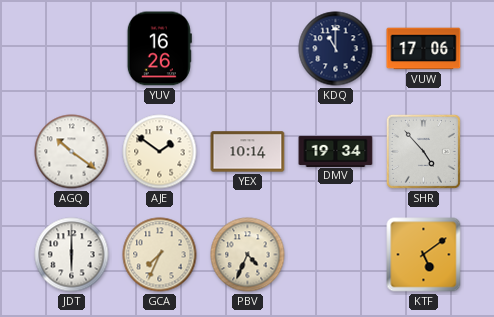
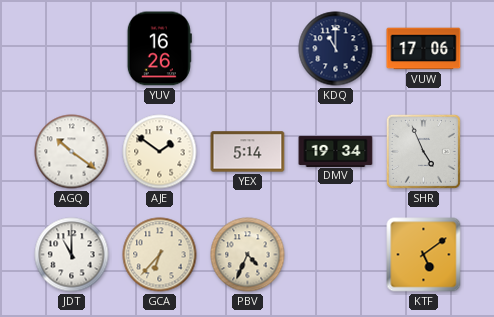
YEX: 10:14 -> 5:14
SHR: 4:53 -> 4:56
JDT: 6:00 -> 11:00
GCA: 7:34 -> 6:37
